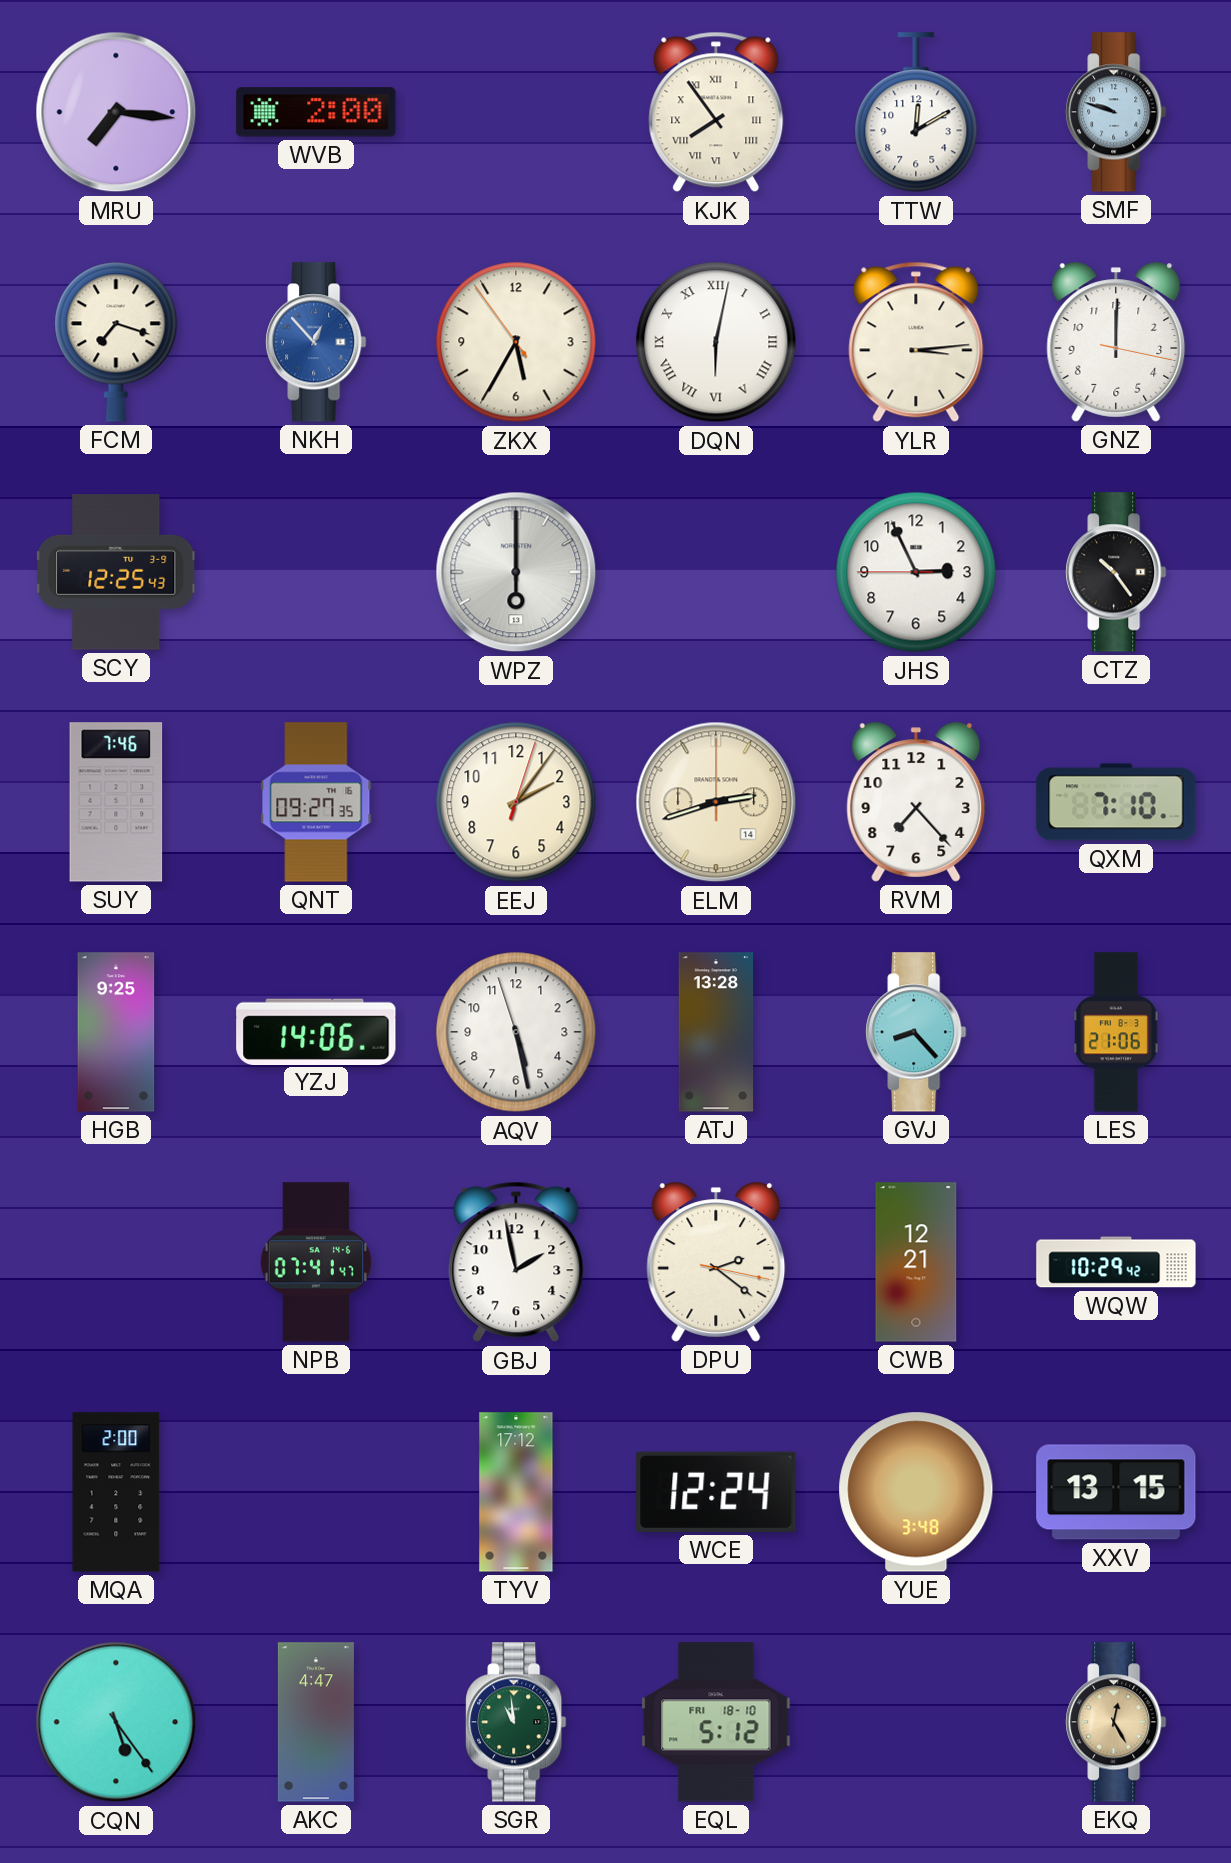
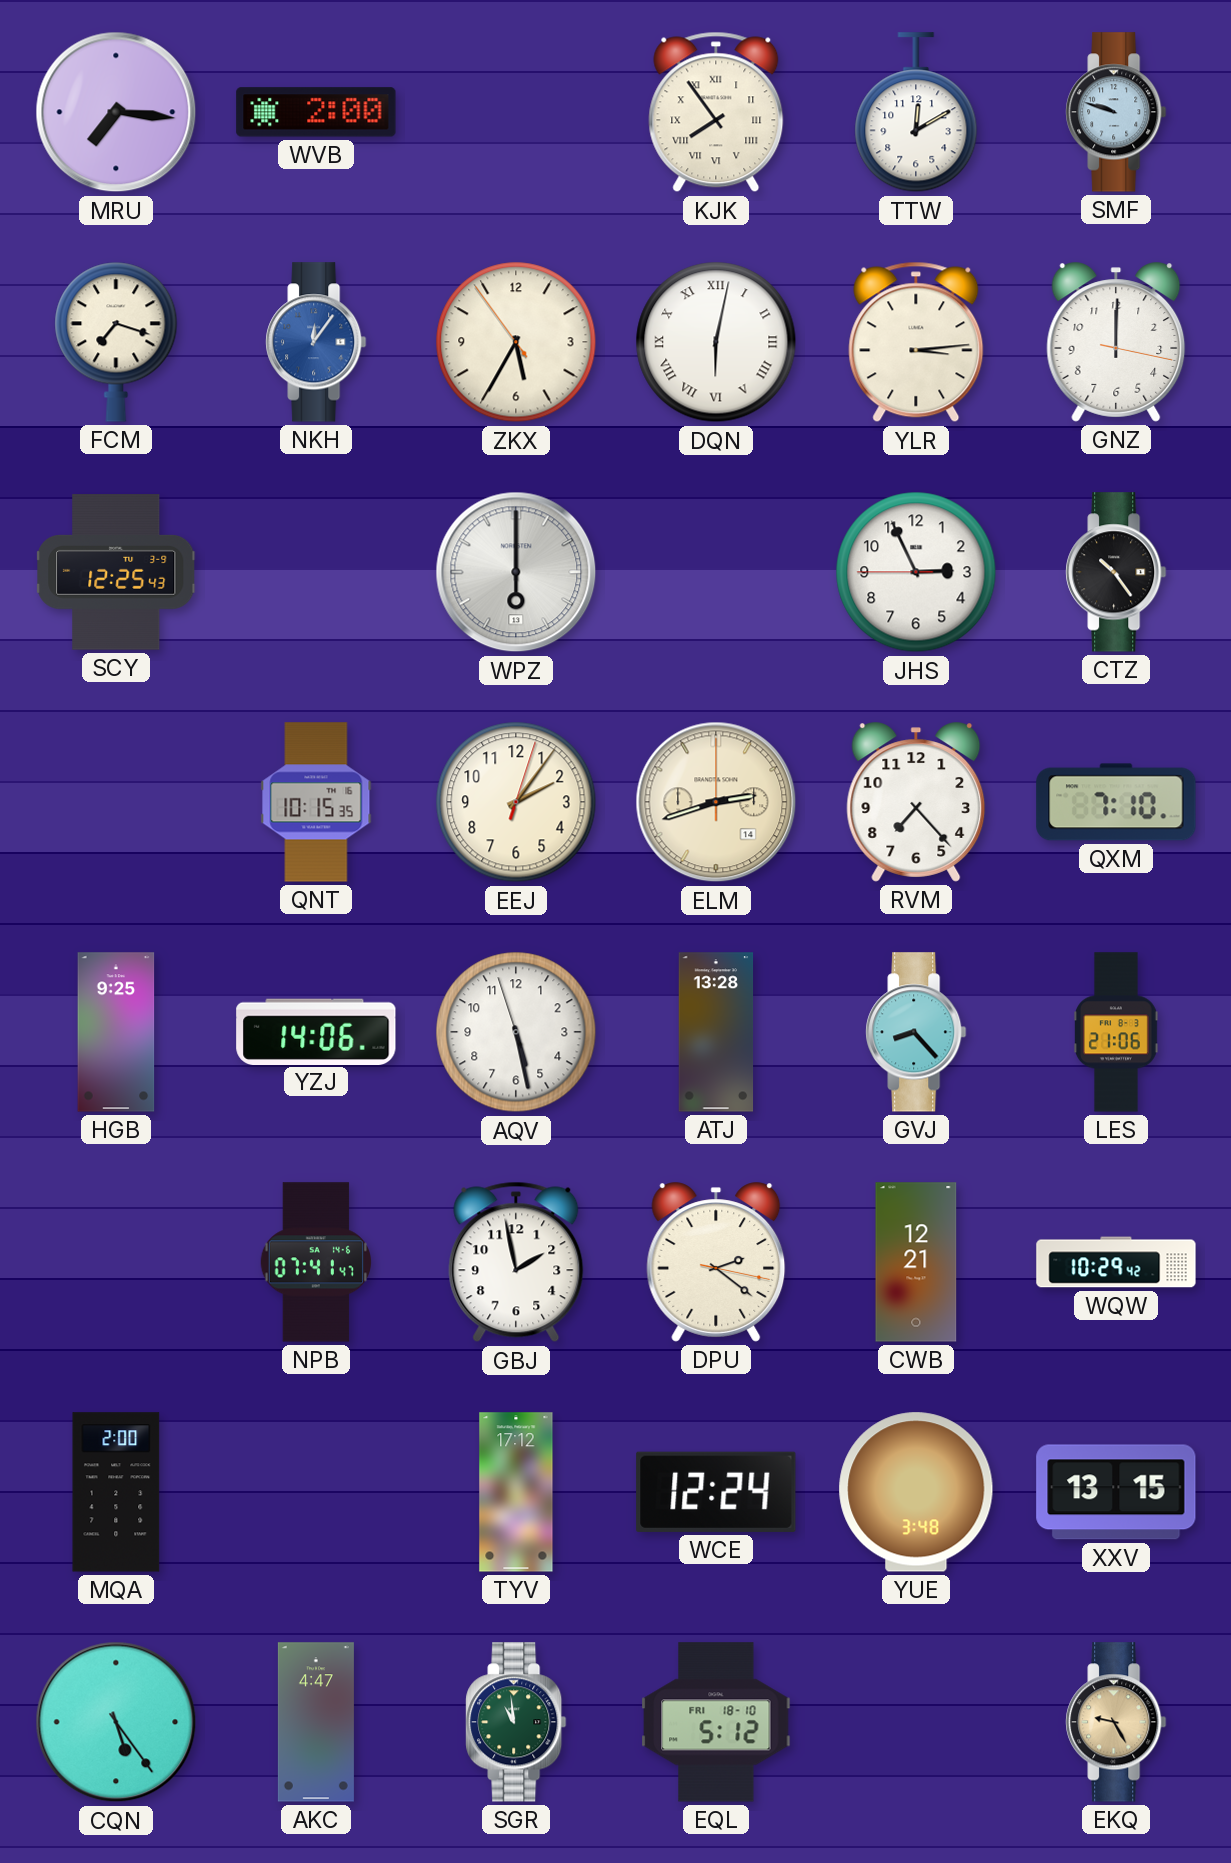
NKH: 12:53 -> 12:06
SUY: 7:46 -> none
QNT: 09:27 -> 10:15
EKQ: 12:25 -> 9:25
